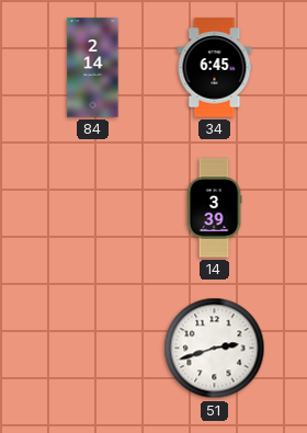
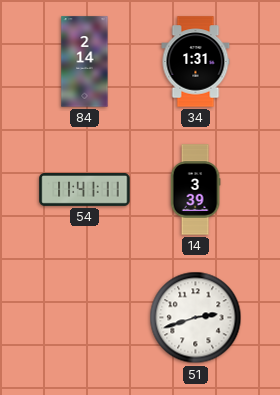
34: 6:45 -> 1:31
54: none -> 11:41
